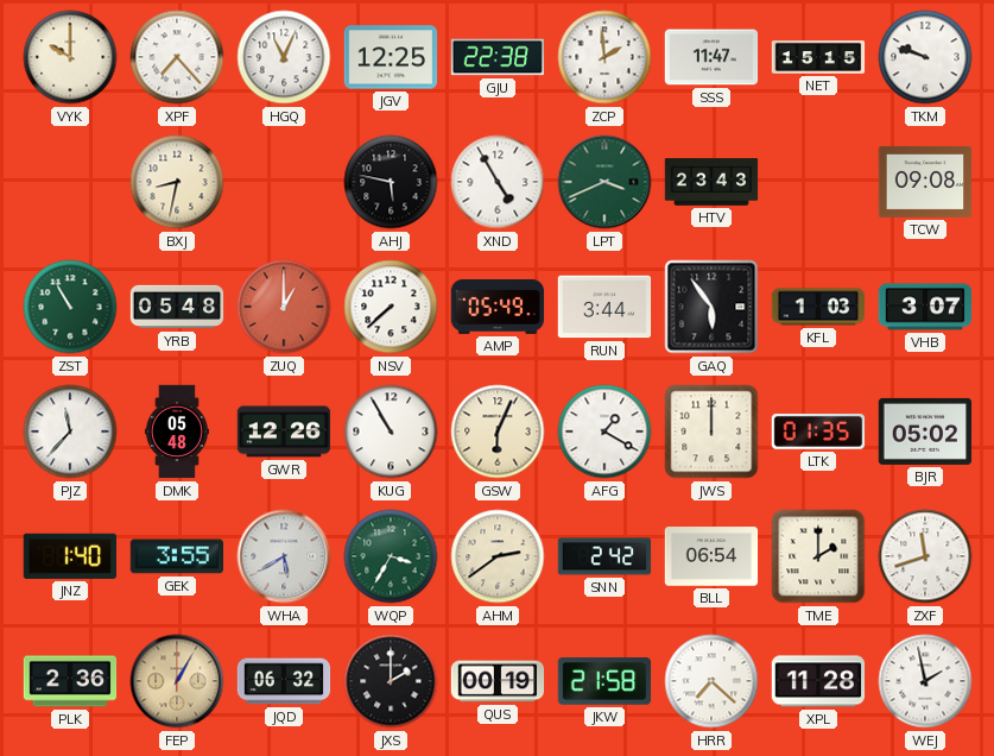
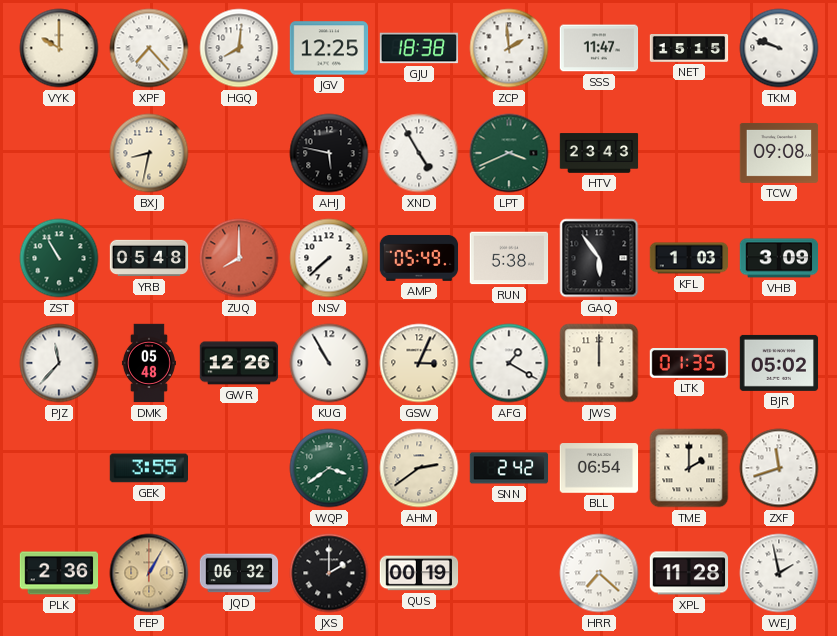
HGQ: 11:04 -> 8:01
GJU: 22:38 -> 18:38
ZUQ: 1:00 -> 8:00
RUN: 3:44 -> 5:38
VHB: 3:07 -> 3:09
GSW: 6:04 -> 3:04
JNZ: 1:40 -> none
WHA: 5:40 -> none
WQP: 3:35 -> 3:39
JKW: 21:58 -> none
